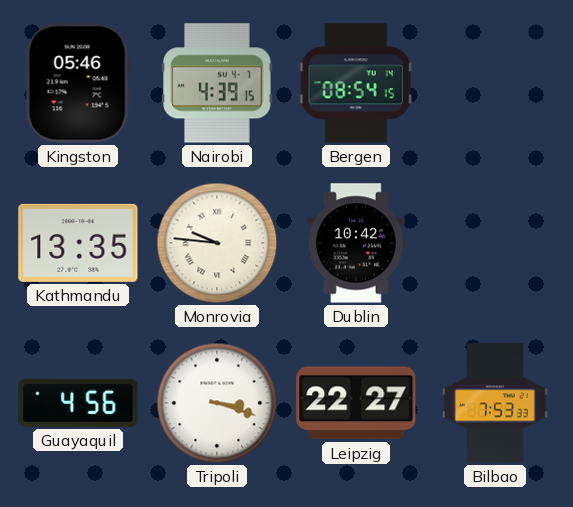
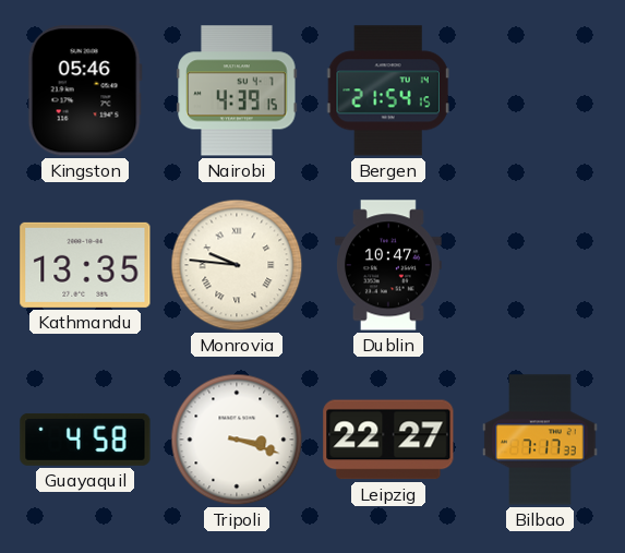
Bergen: 08:54 -> 21:54
Dublin: 10:42 -> 10:47
Guayaquil: 4:56 -> 4:58
Bilbao: 7:53 -> 7:17
